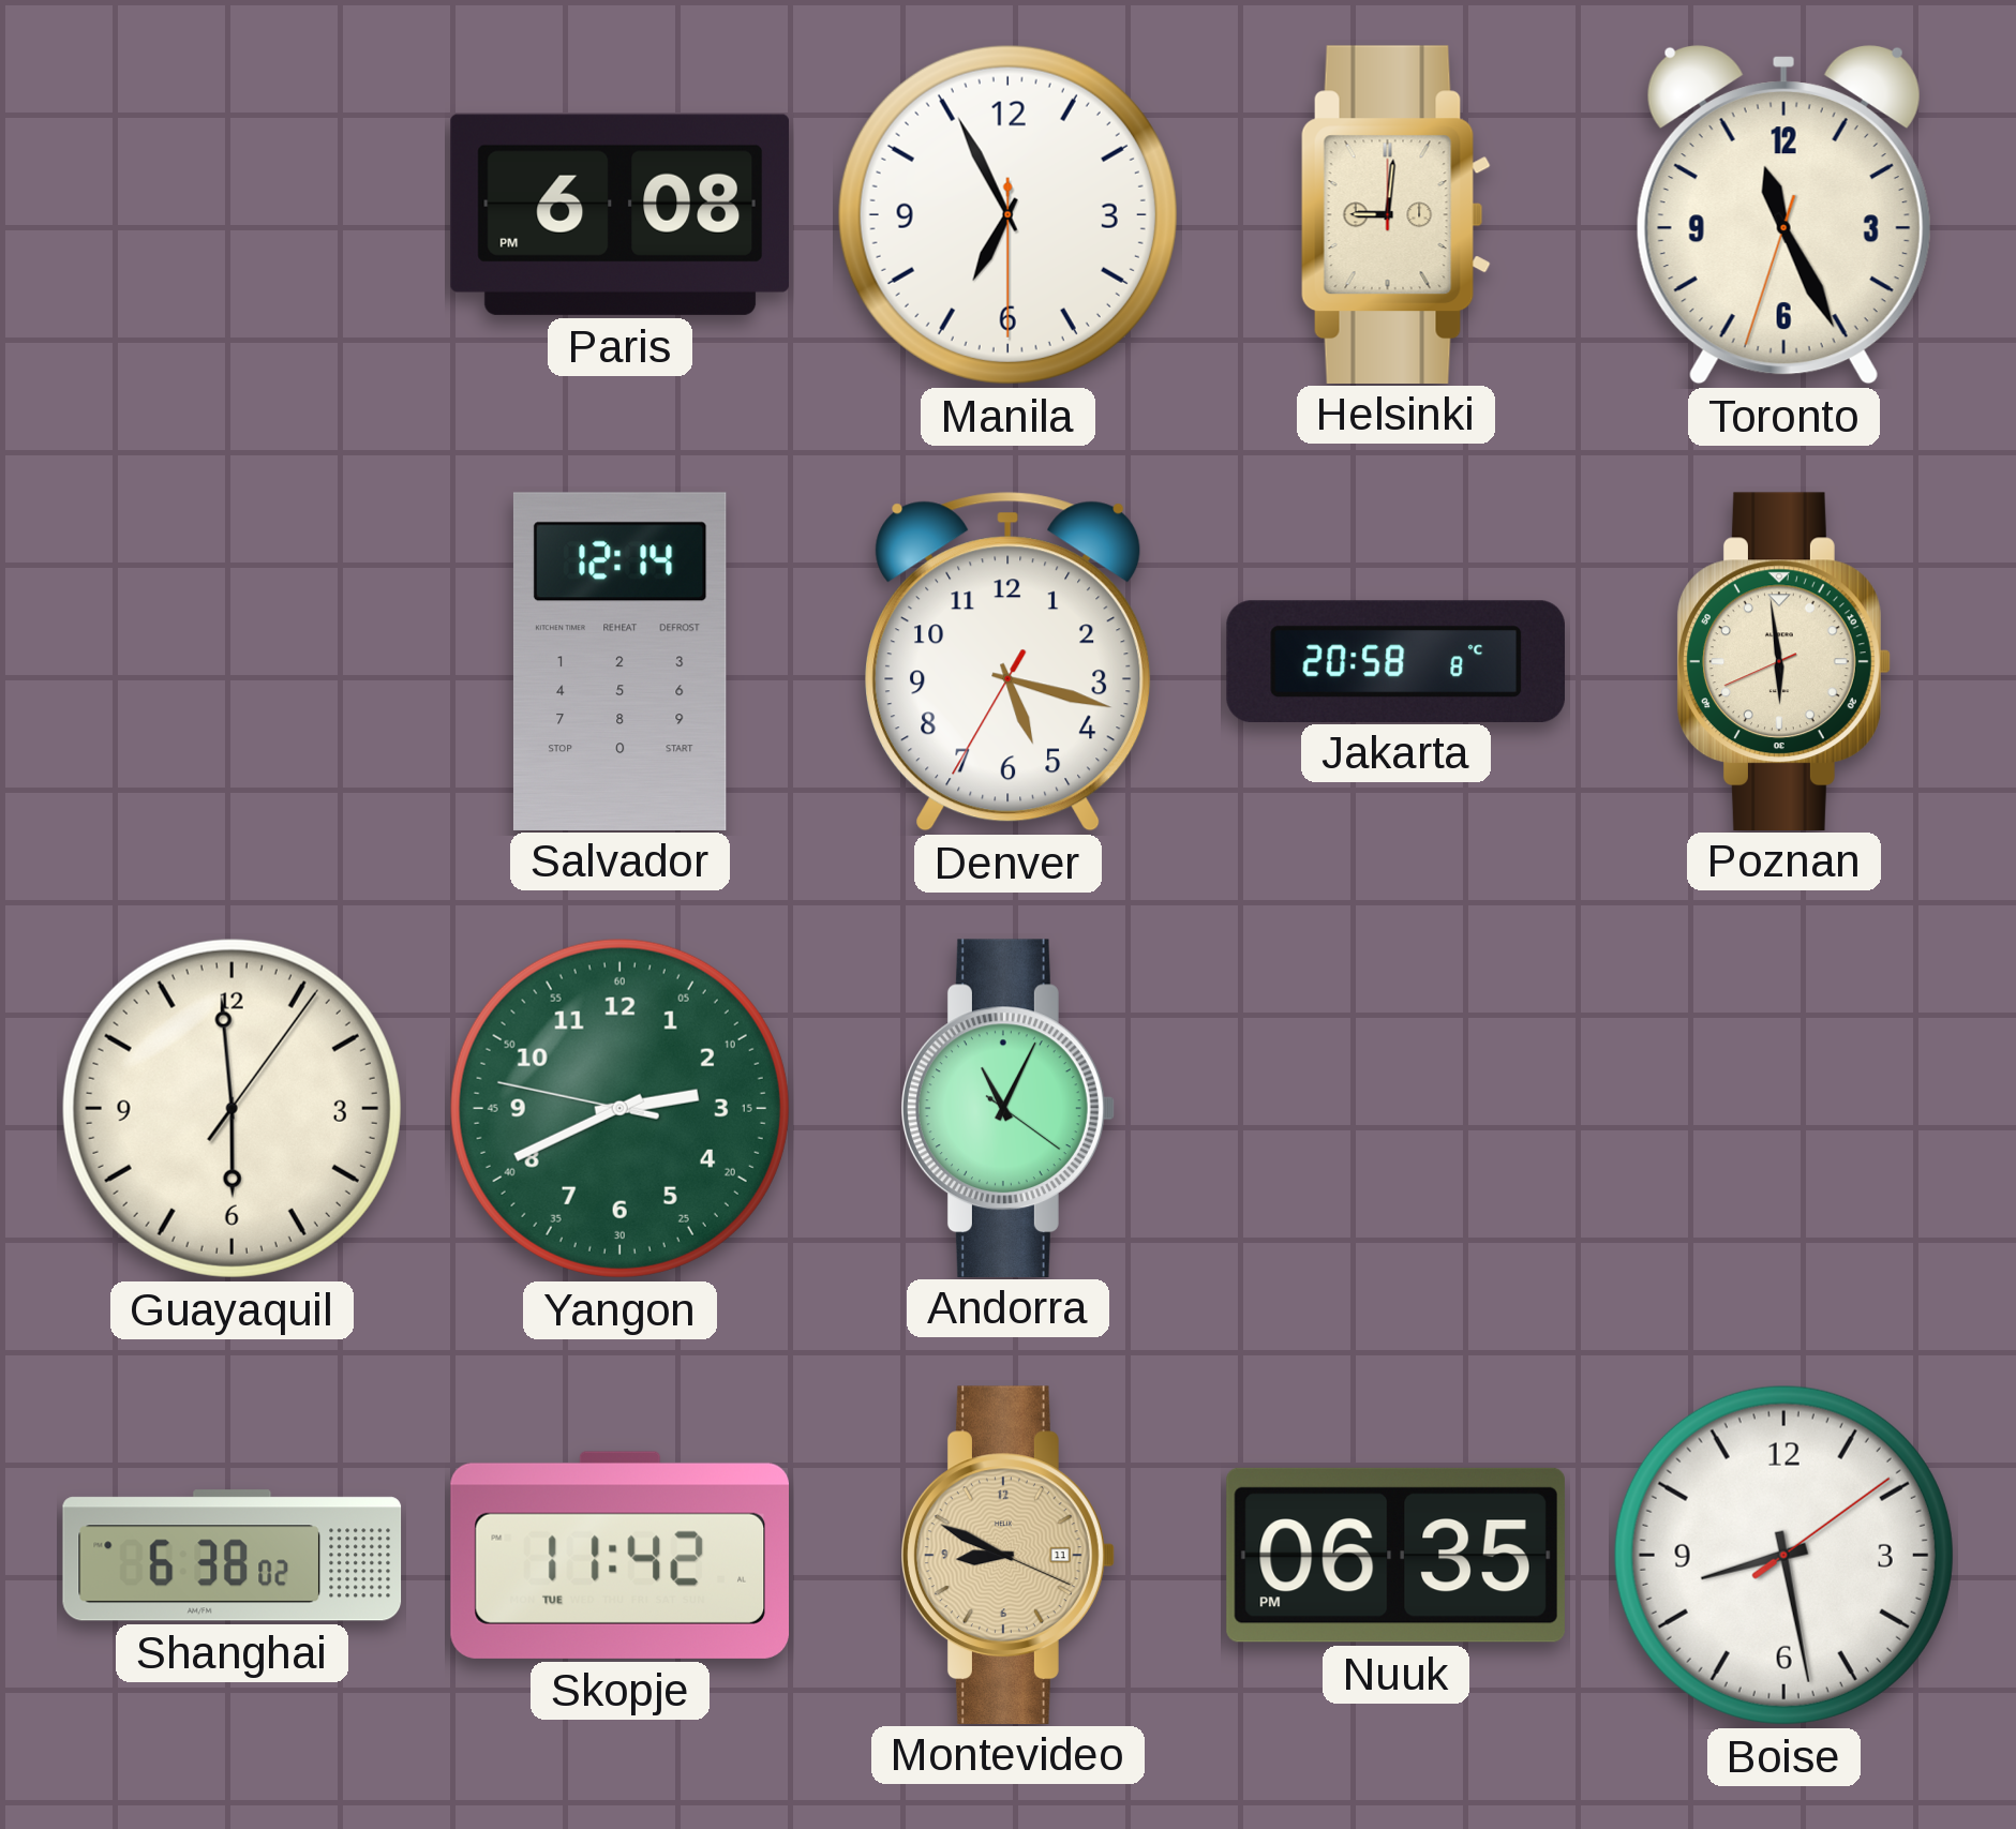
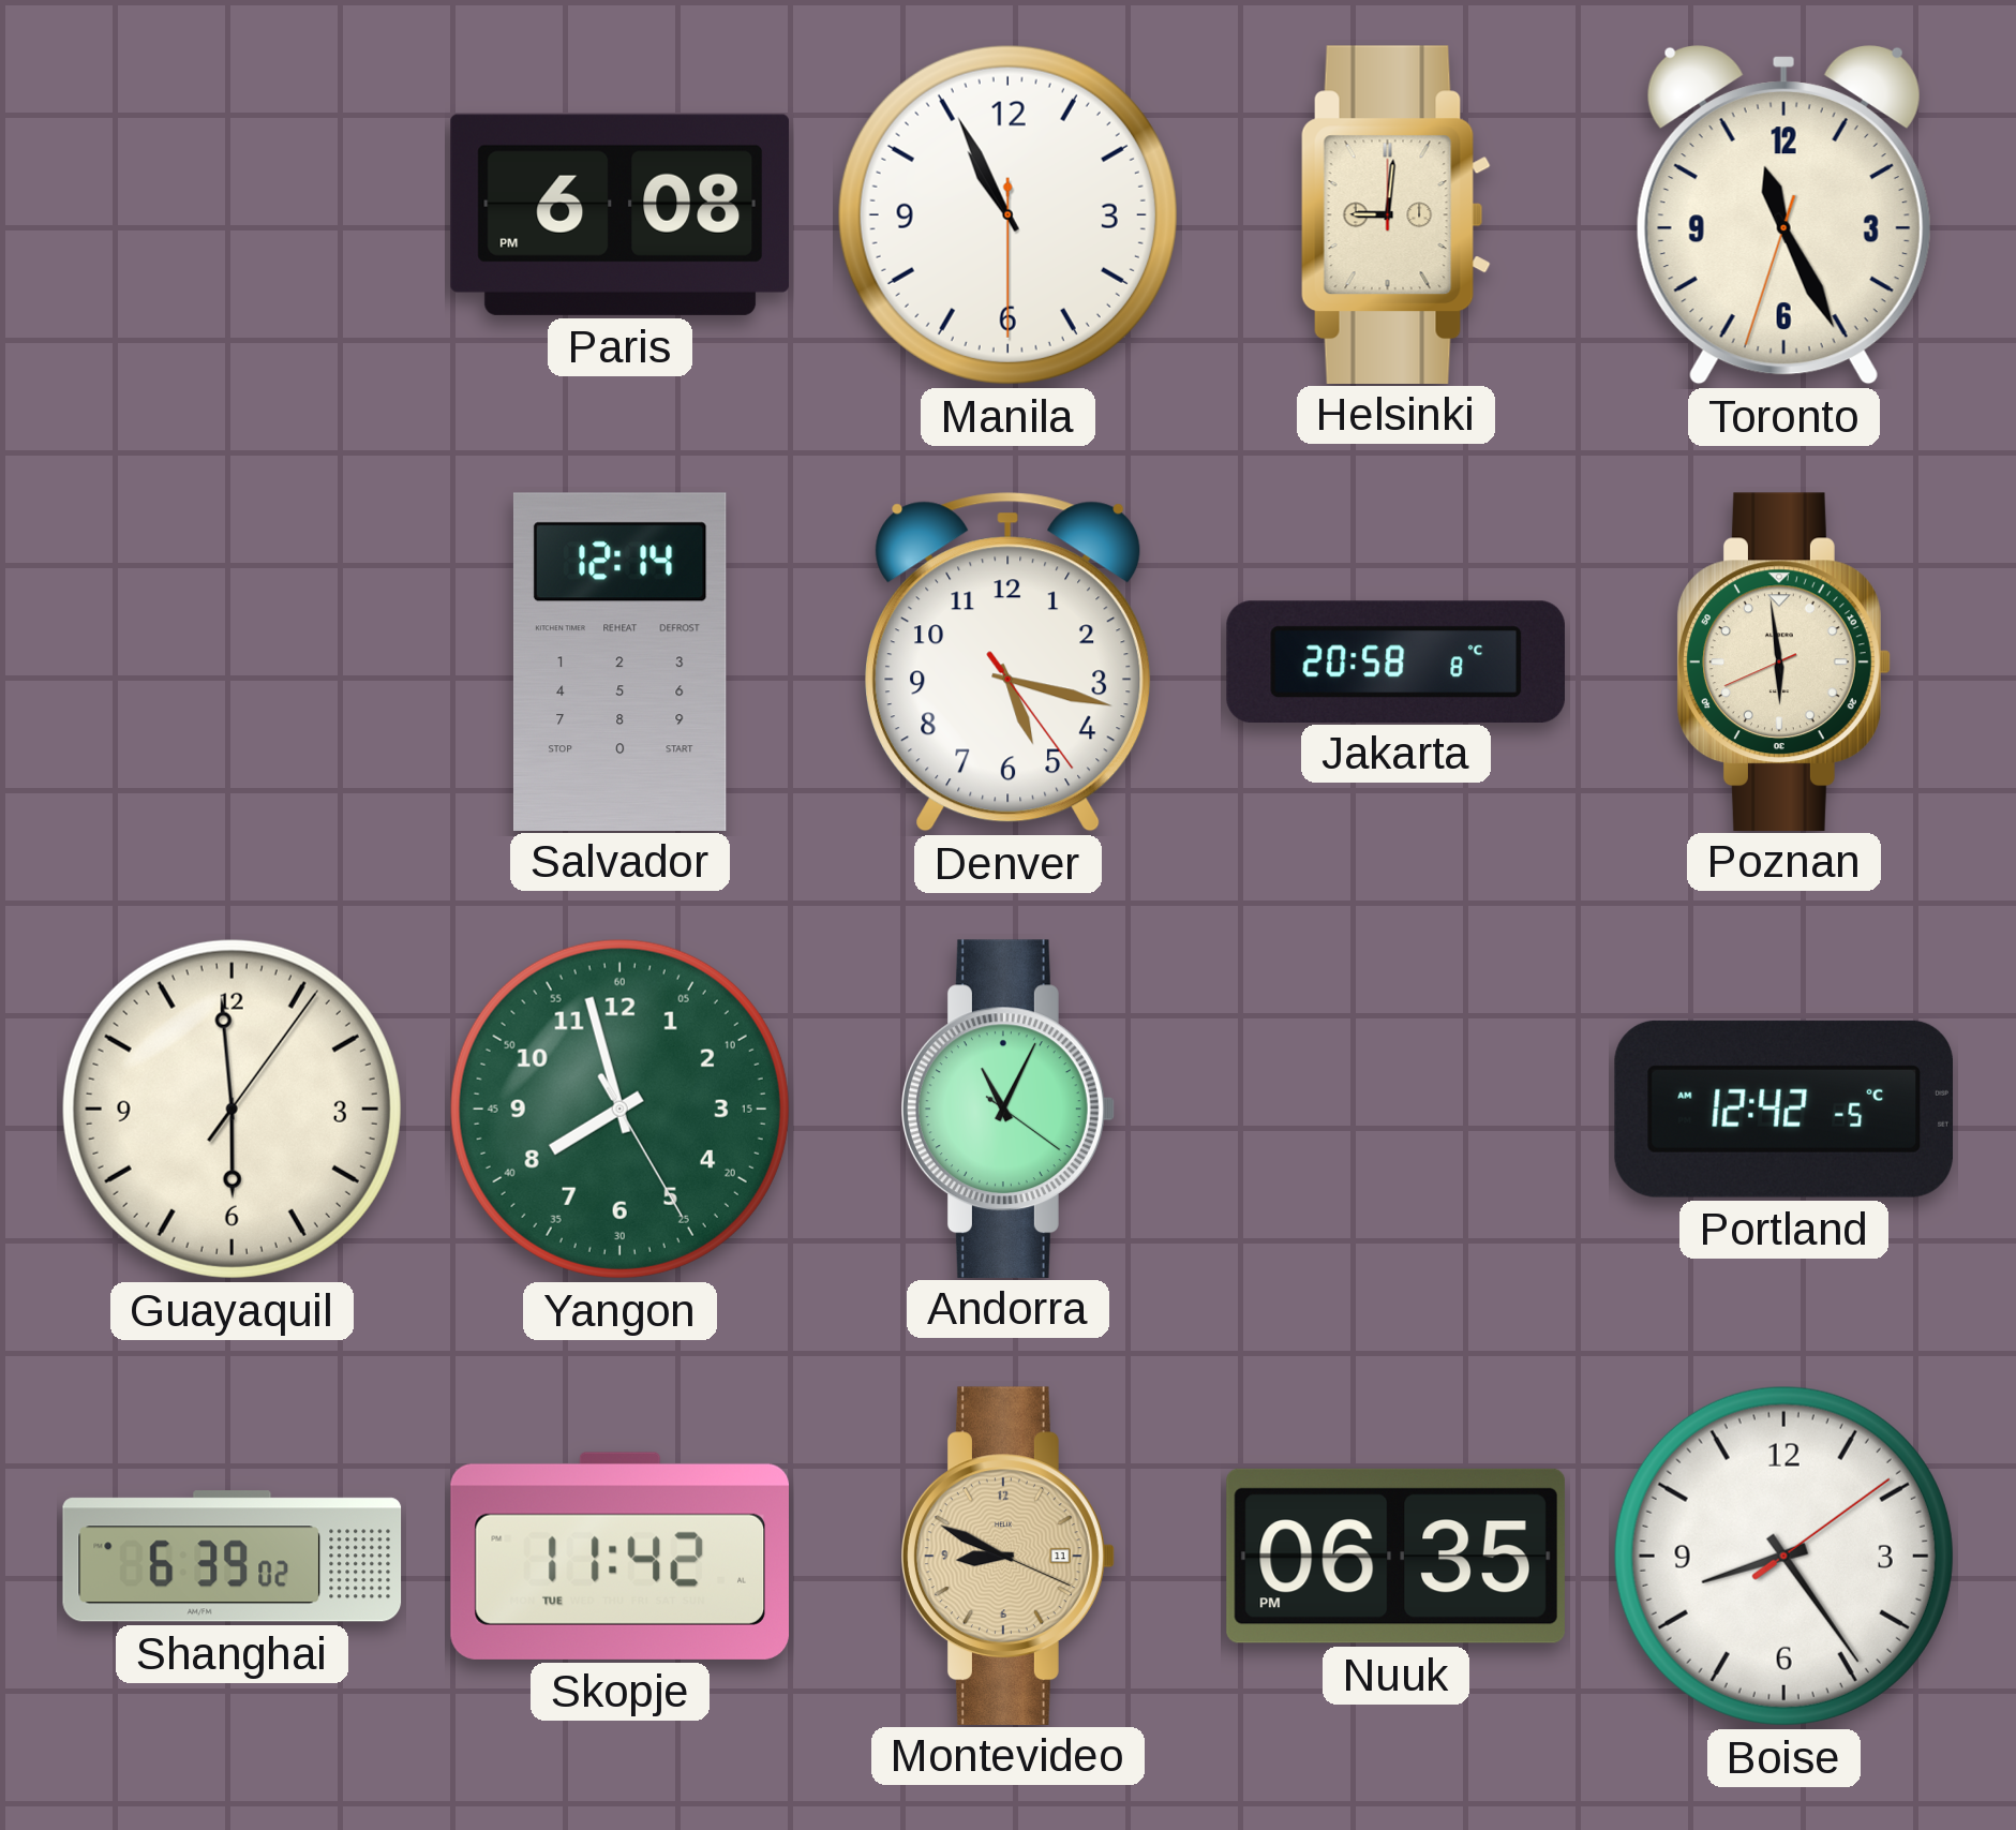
Manila: 6:55 -> 10:55
Denver: 5:17:35 -> 5:17:24
Yangon: 2:40 -> 7:57
Portland: none -> 12:42
Shanghai: 6:38 -> 6:39
Boise: 8:28 -> 8:24
